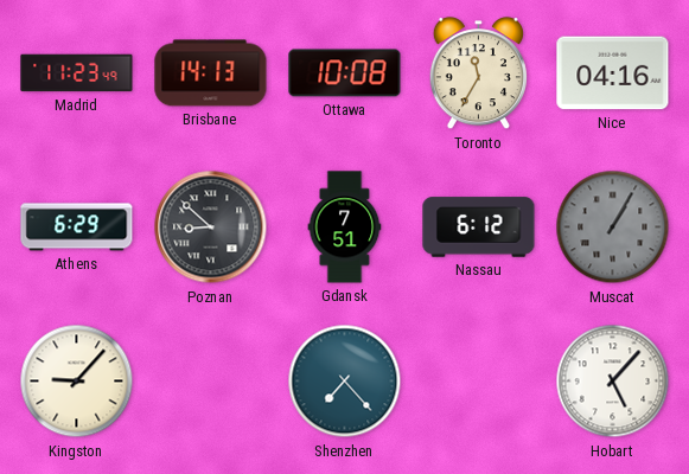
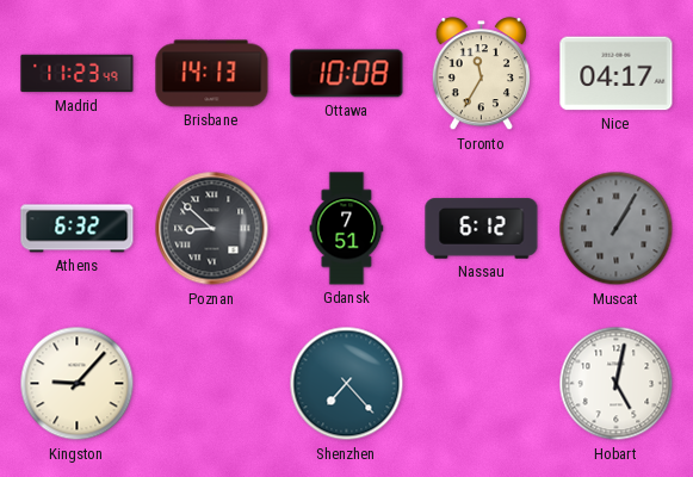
Nice: 04:16 -> 04:17
Athens: 6:29 -> 6:32
Hobart: 5:07 -> 5:02
